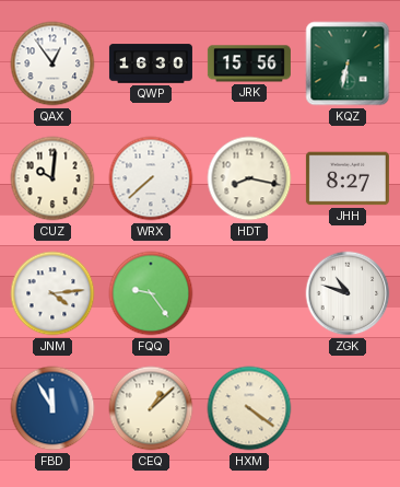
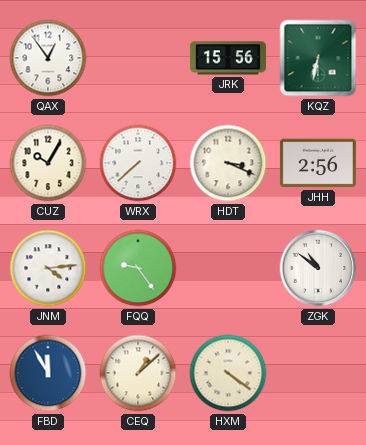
QWP: 16:30 -> none
CUZ: 10:01 -> 10:05
HDT: 8:17 -> 3:19
JHH: 8:27 -> 2:56
ZGK: 10:48 -> 10:51
